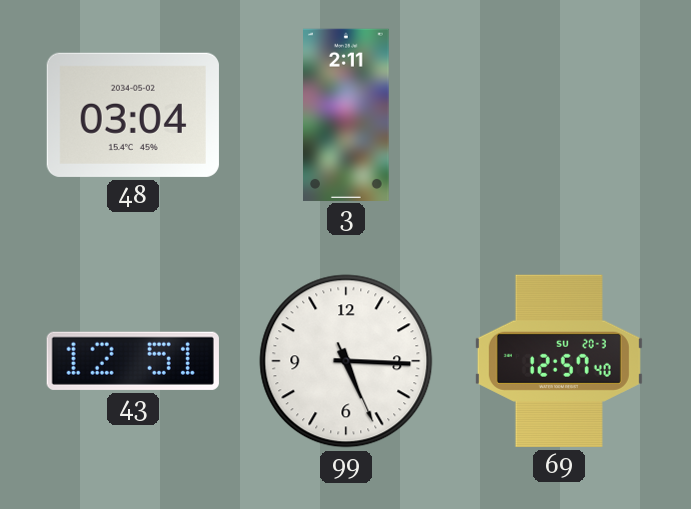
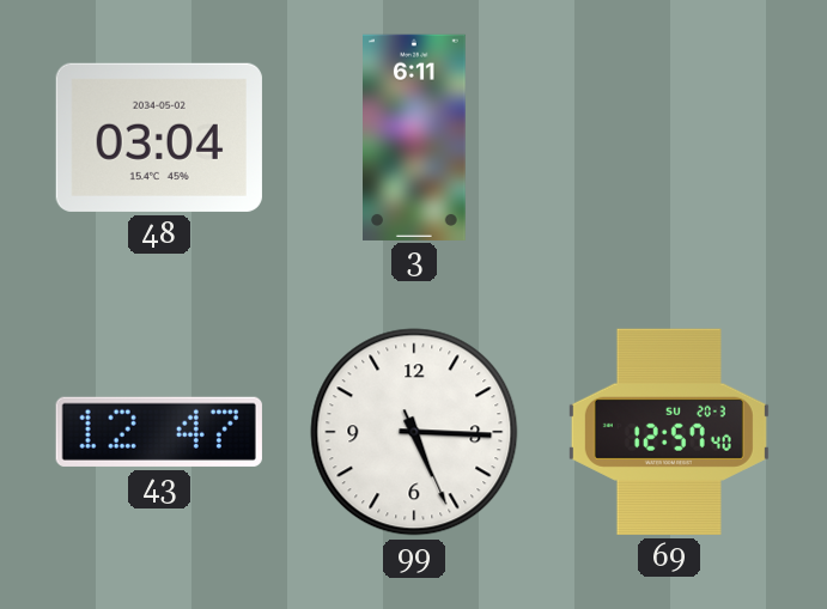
3: 2:11 -> 6:11
43: 12:51 -> 12:47
